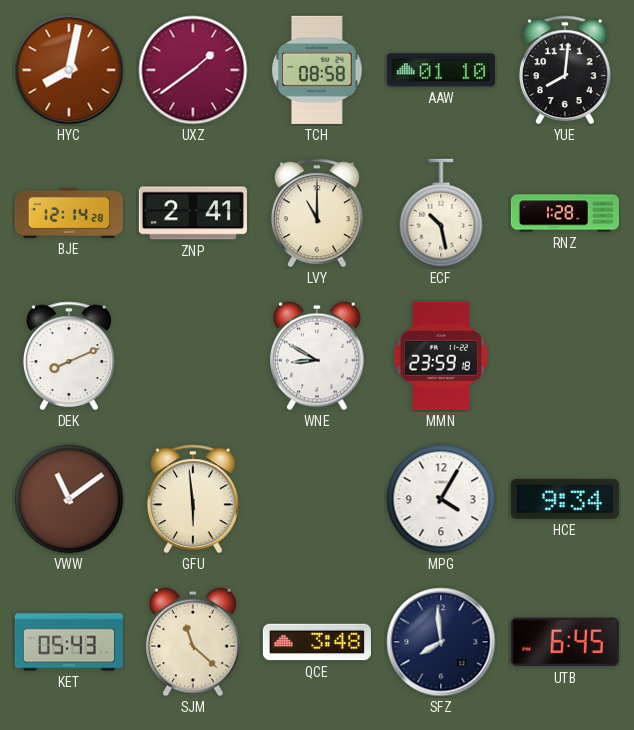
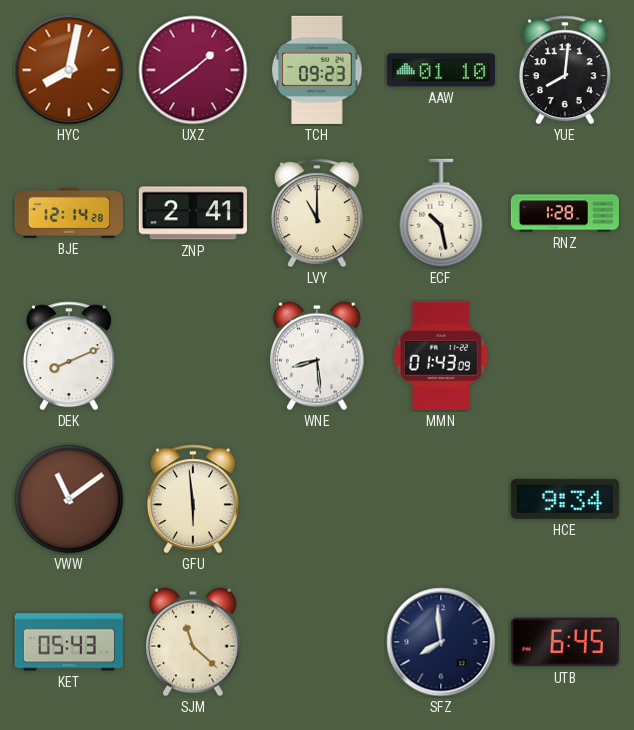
TCH: 08:58 -> 09:23
WNE: 8:50 -> 8:29
MMN: 23:59 -> 01:43
MPG: 4:05 -> none
QCE: 3:48 -> none
